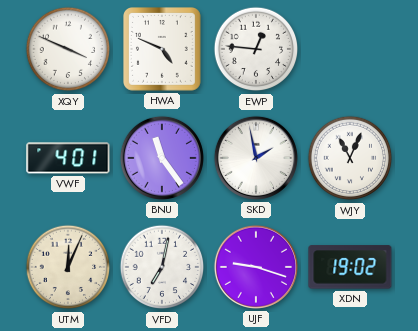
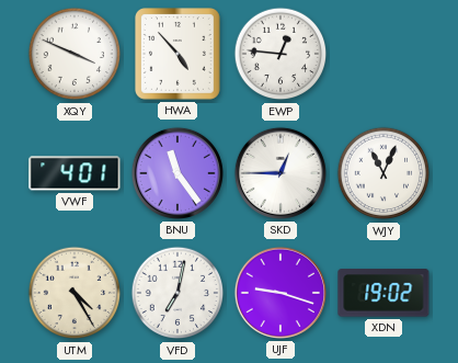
HWA: 4:49 -> 4:53
SKD: 1:58 -> 12:45
UTM: 12:04 -> 4:25
